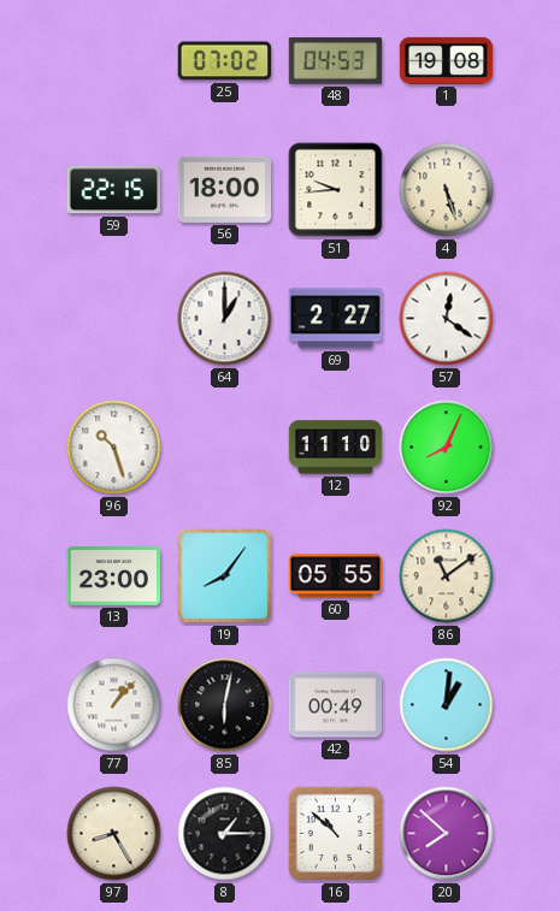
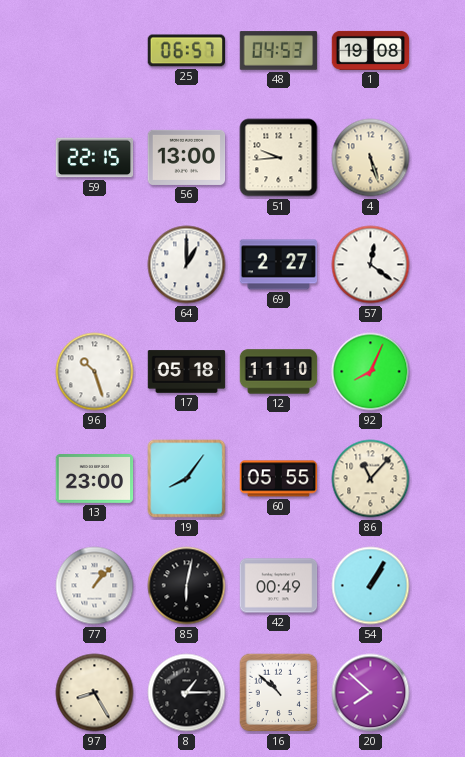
25: 07:02 -> 06:57
56: 18:00 -> 13:00
17: none -> 05:18
86: 11:09 -> 11:07
54: 1:01 -> 1:05
